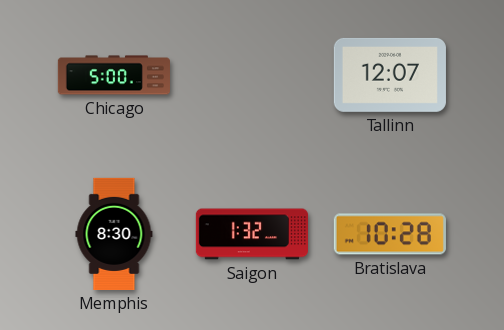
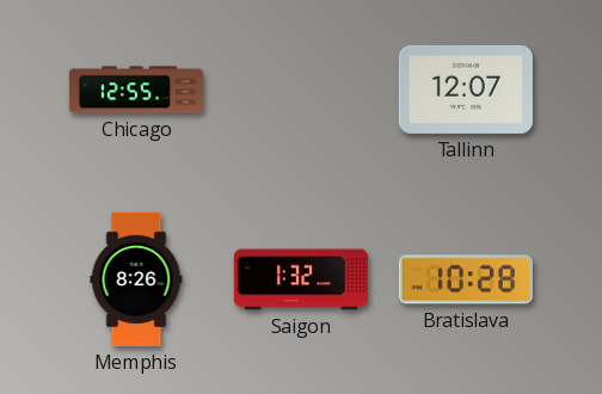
Chicago: 5:00 -> 12:55
Memphis: 8:30 -> 8:26
